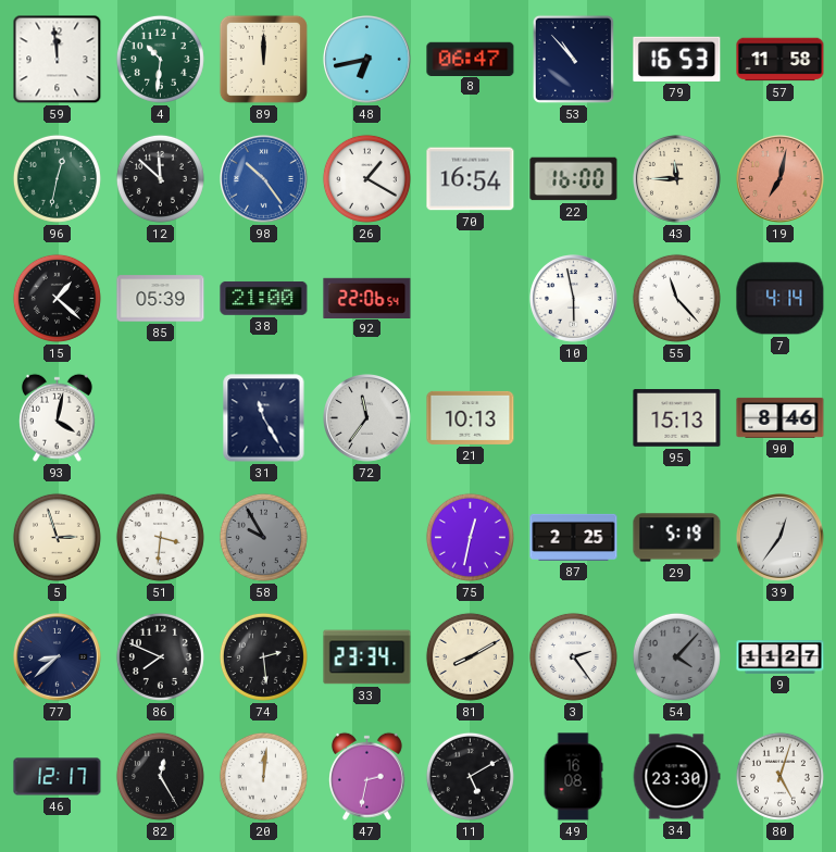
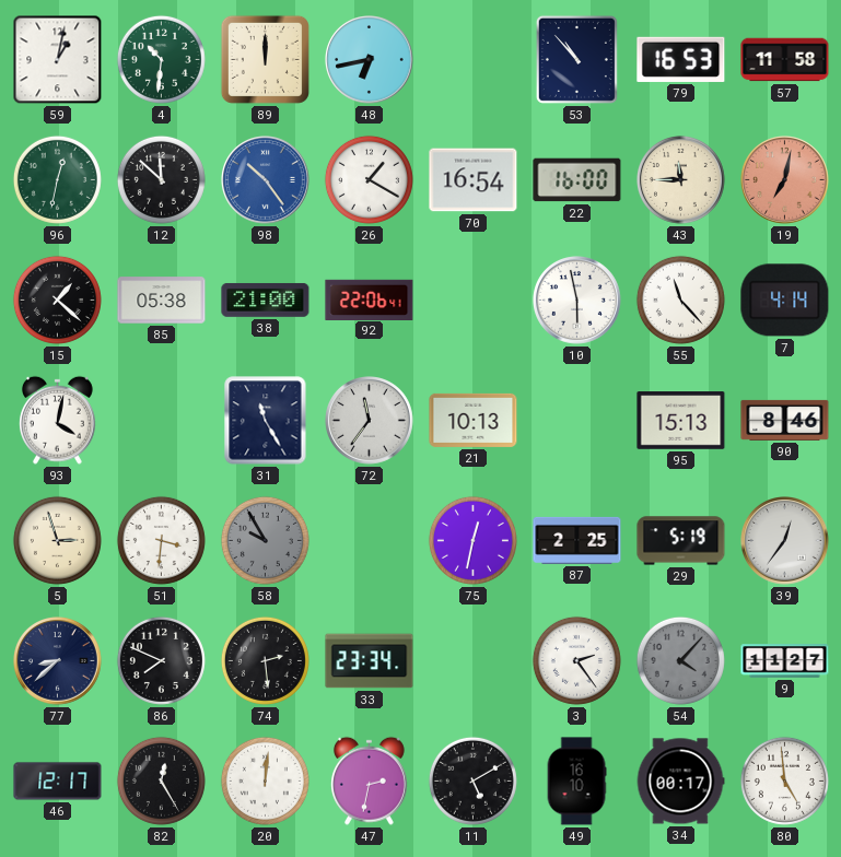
59: 11:59 -> 1:02
8: 06:47 -> none
85: 05:39 -> 05:38
92: 22:06:54 -> 22:06:41
81: 8:10 -> none
49: 16:08 -> 16:10
34: 23:30 -> 00:17
80: 5:03 -> 4:59
